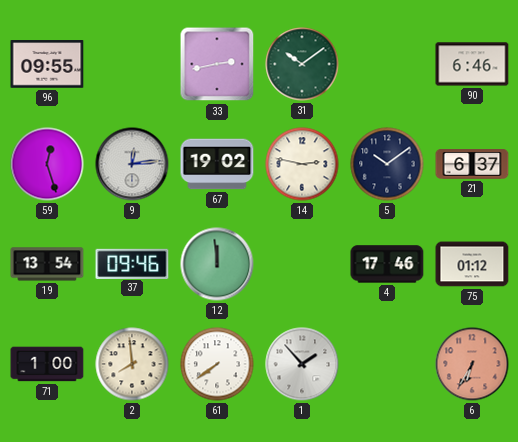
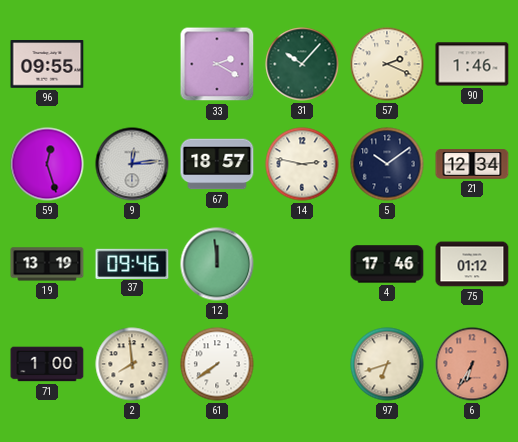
33: 2:43 -> 2:20
31: 10:09 -> 10:07
57: none -> 2:19
90: 6:46 -> 1:46
67: 19:02 -> 18:57
21: 6:37 -> 12:34
19: 13:54 -> 13:19
1: 1:53 -> none
97: none -> 6:42
